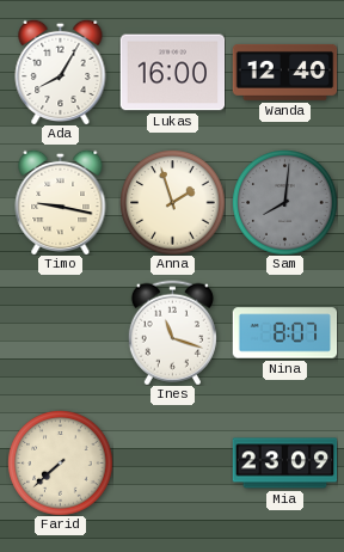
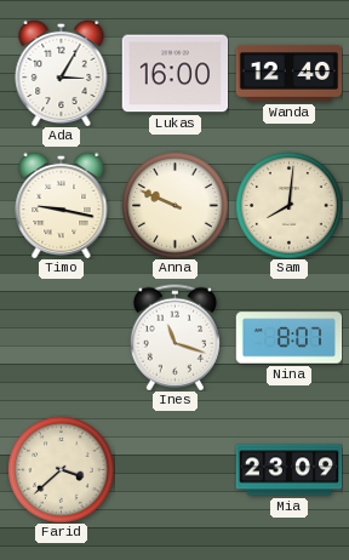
Ada: 8:05 -> 3:05
Anna: 1:57 -> 9:49
Sam dial: grey -> cream
Farid: 7:38 -> 3:38
